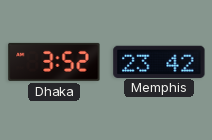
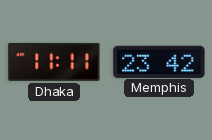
Dhaka: 3:52 -> 11:11
